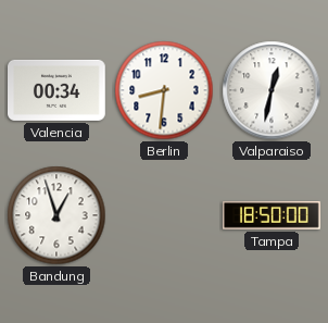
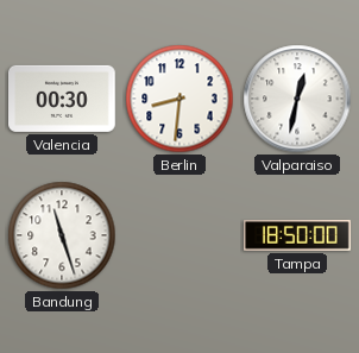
Valencia: 00:34 -> 00:30
Bandung: 12:57 -> 11:27
